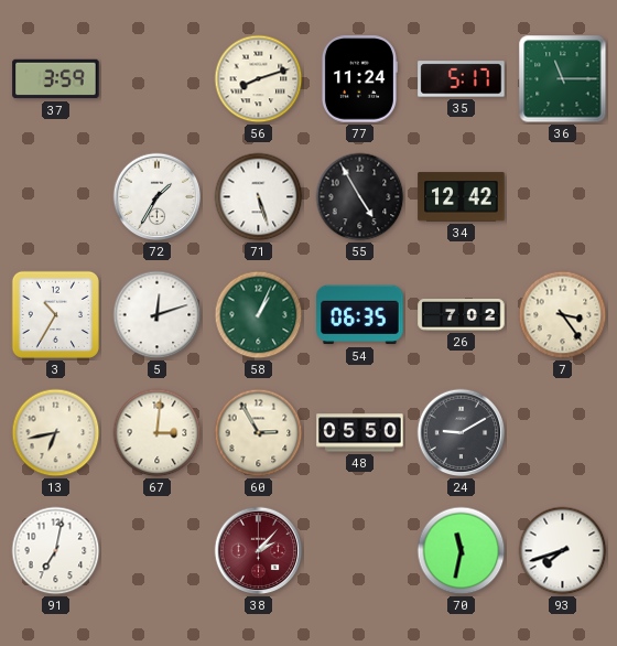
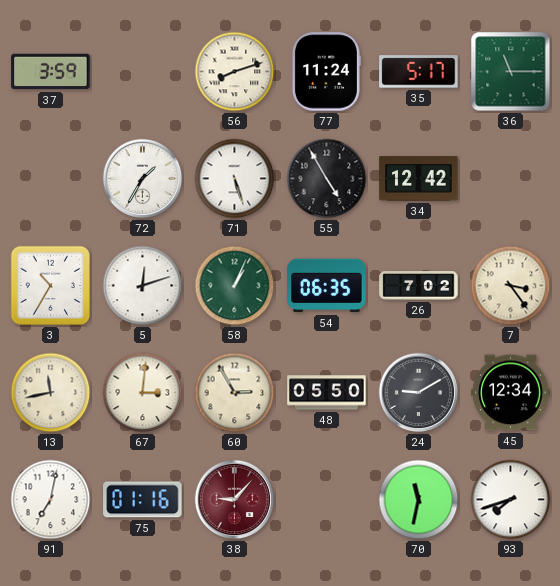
13: 6:43 -> 11:43
45: none -> 12:34
75: none -> 01:16
38: 2:07 -> 9:07
